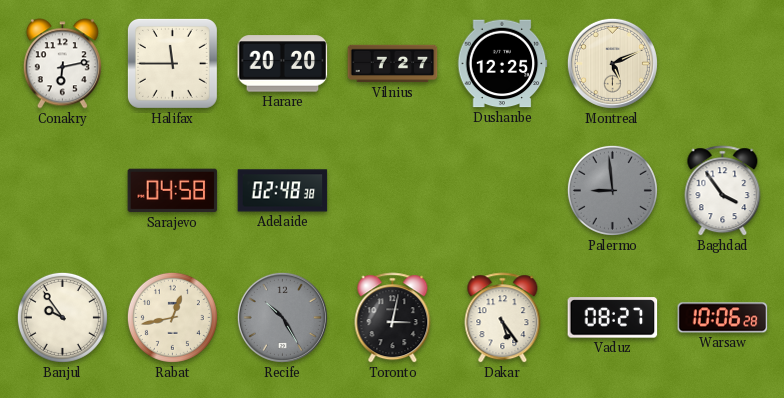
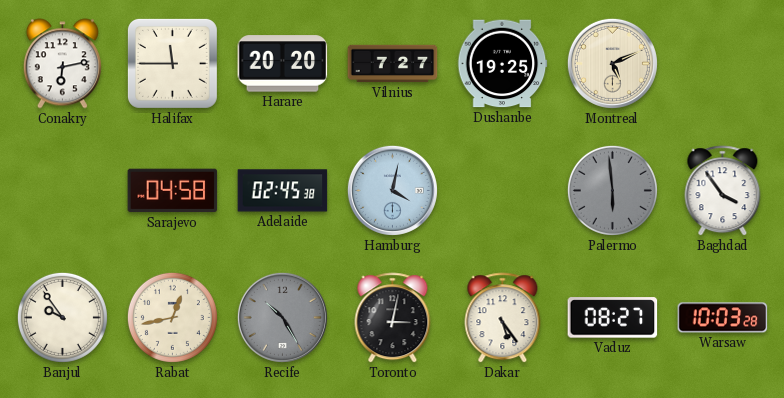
Dushanbe: 12:25 -> 19:25
Adelaide: 02:48 -> 02:45
Hamburg: none -> 4:02
Palermo: 8:59 -> 5:59
Warsaw: 10:06 -> 10:03
